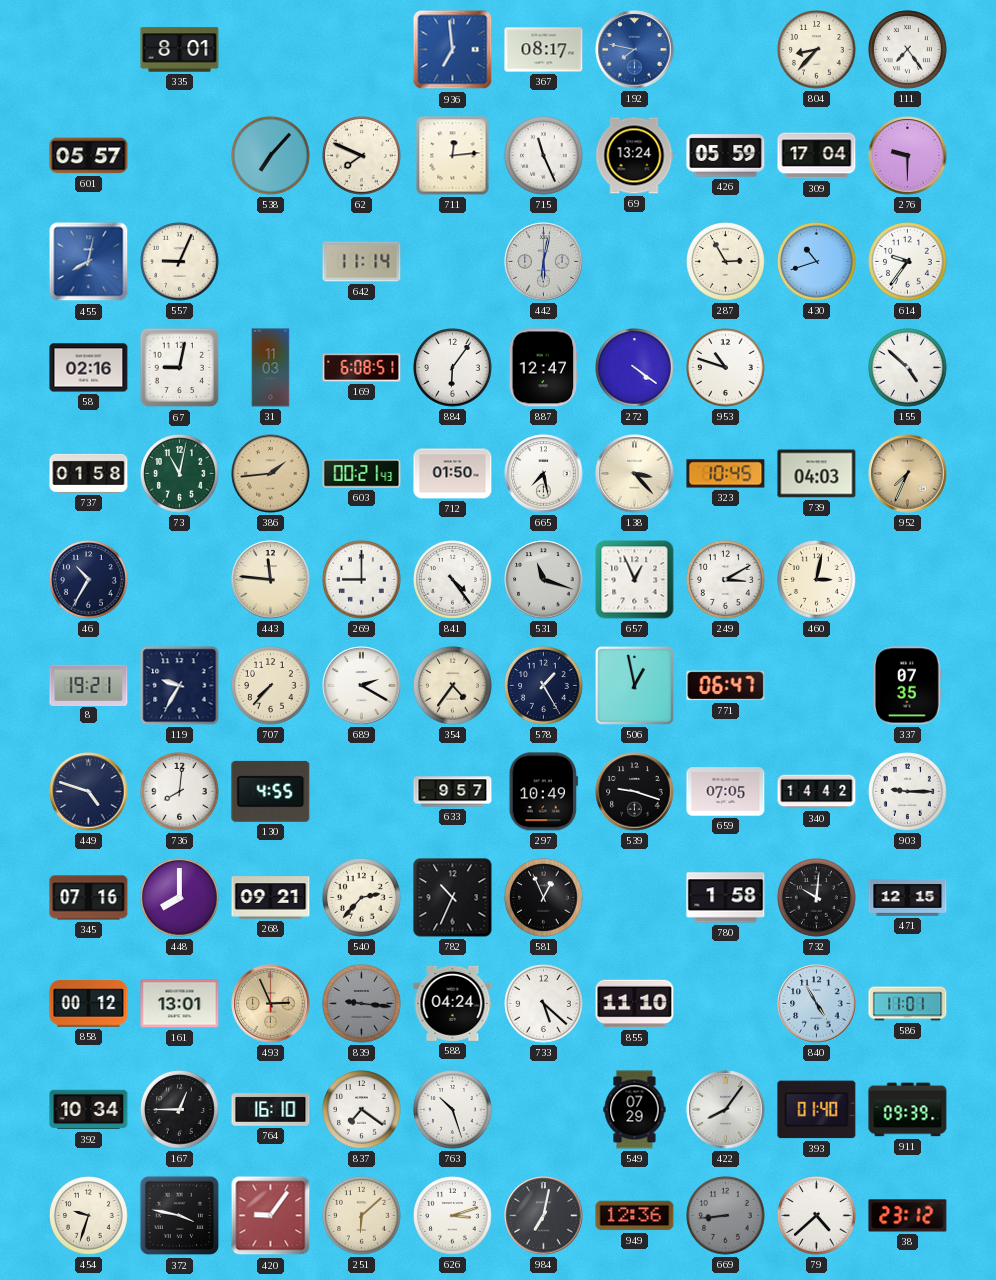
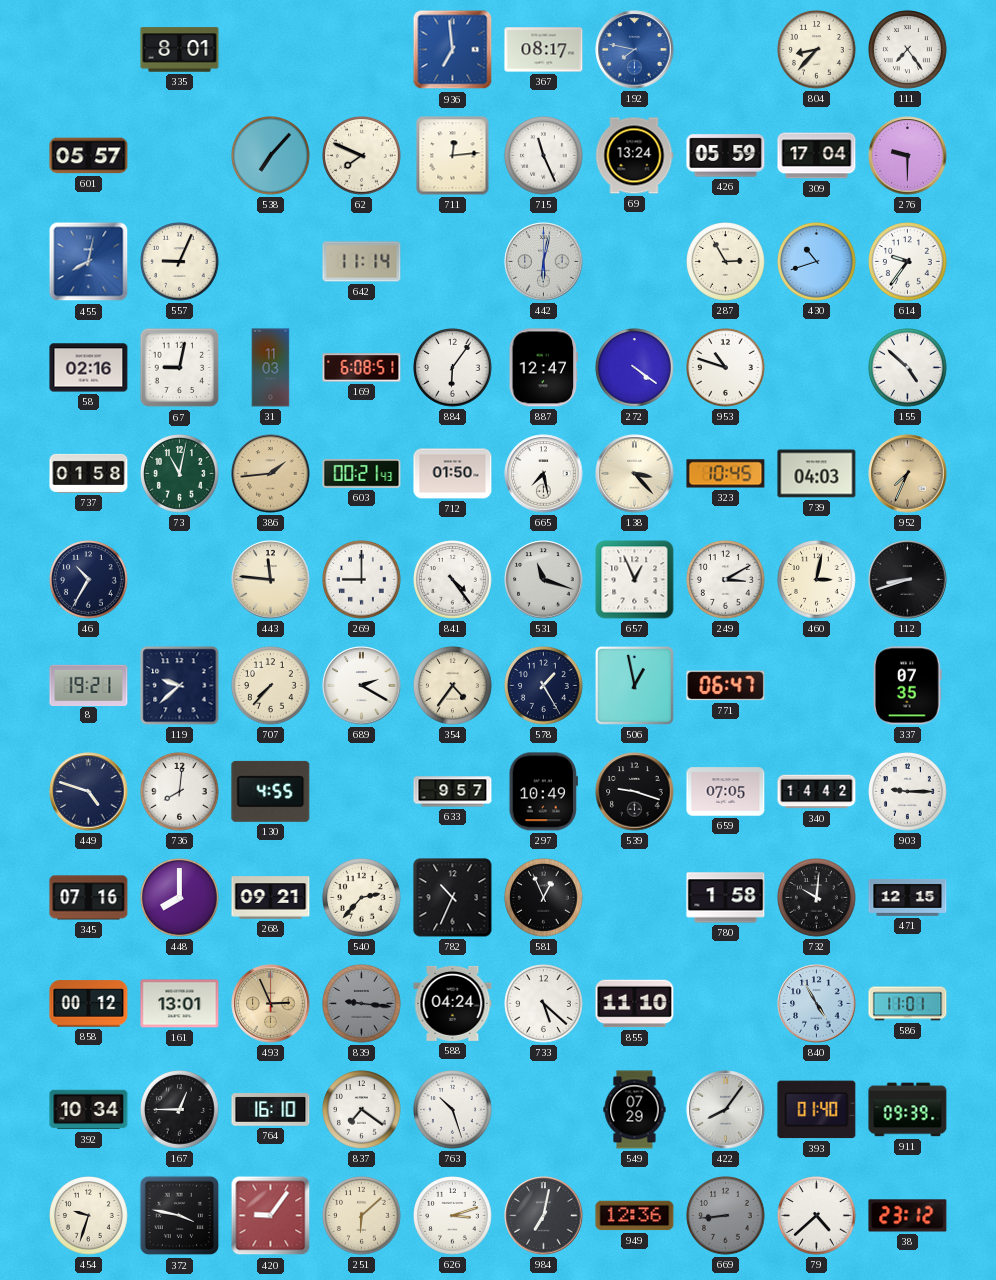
112: none -> 8:42
119: 9:35 -> 9:38
